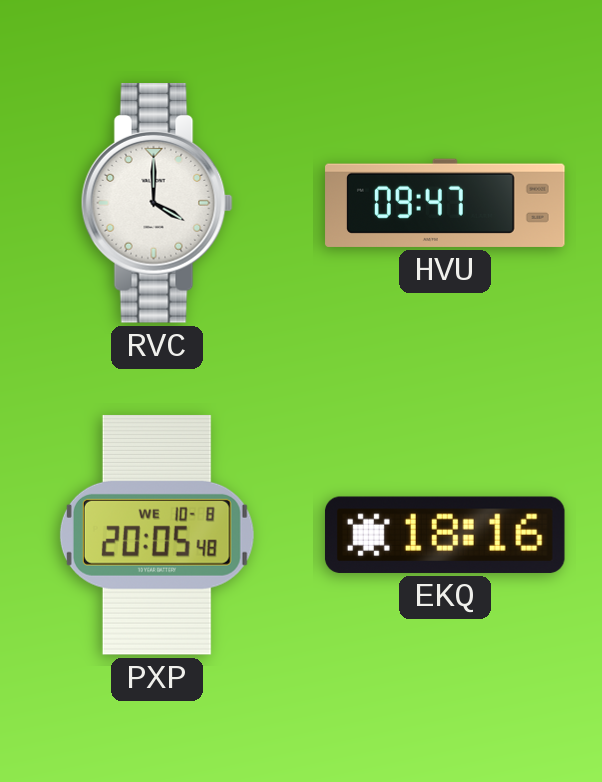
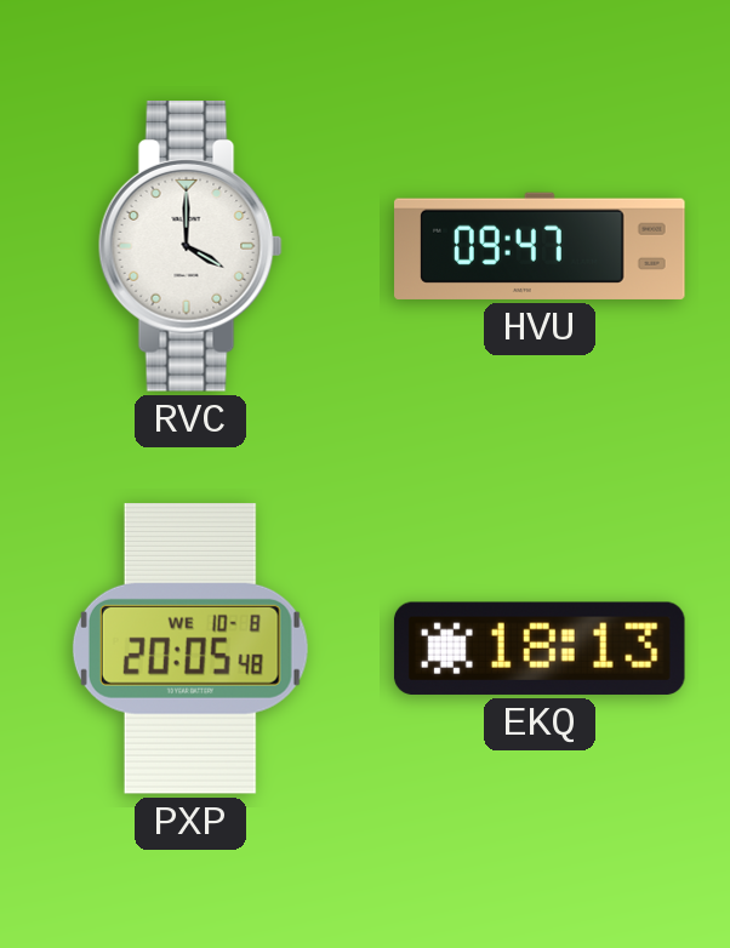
EKQ: 18:16 -> 18:13
